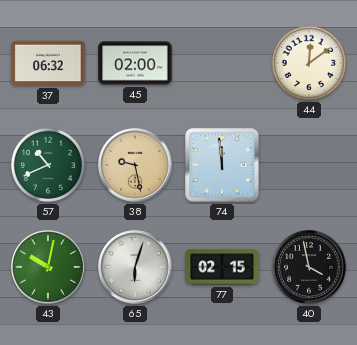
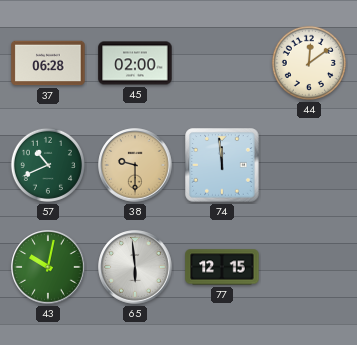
37: 06:32 -> 06:28
38: 9:28 -> 9:30
65: 6:03 -> 5:59
77: 02:15 -> 12:15
40: 3:58 -> none
